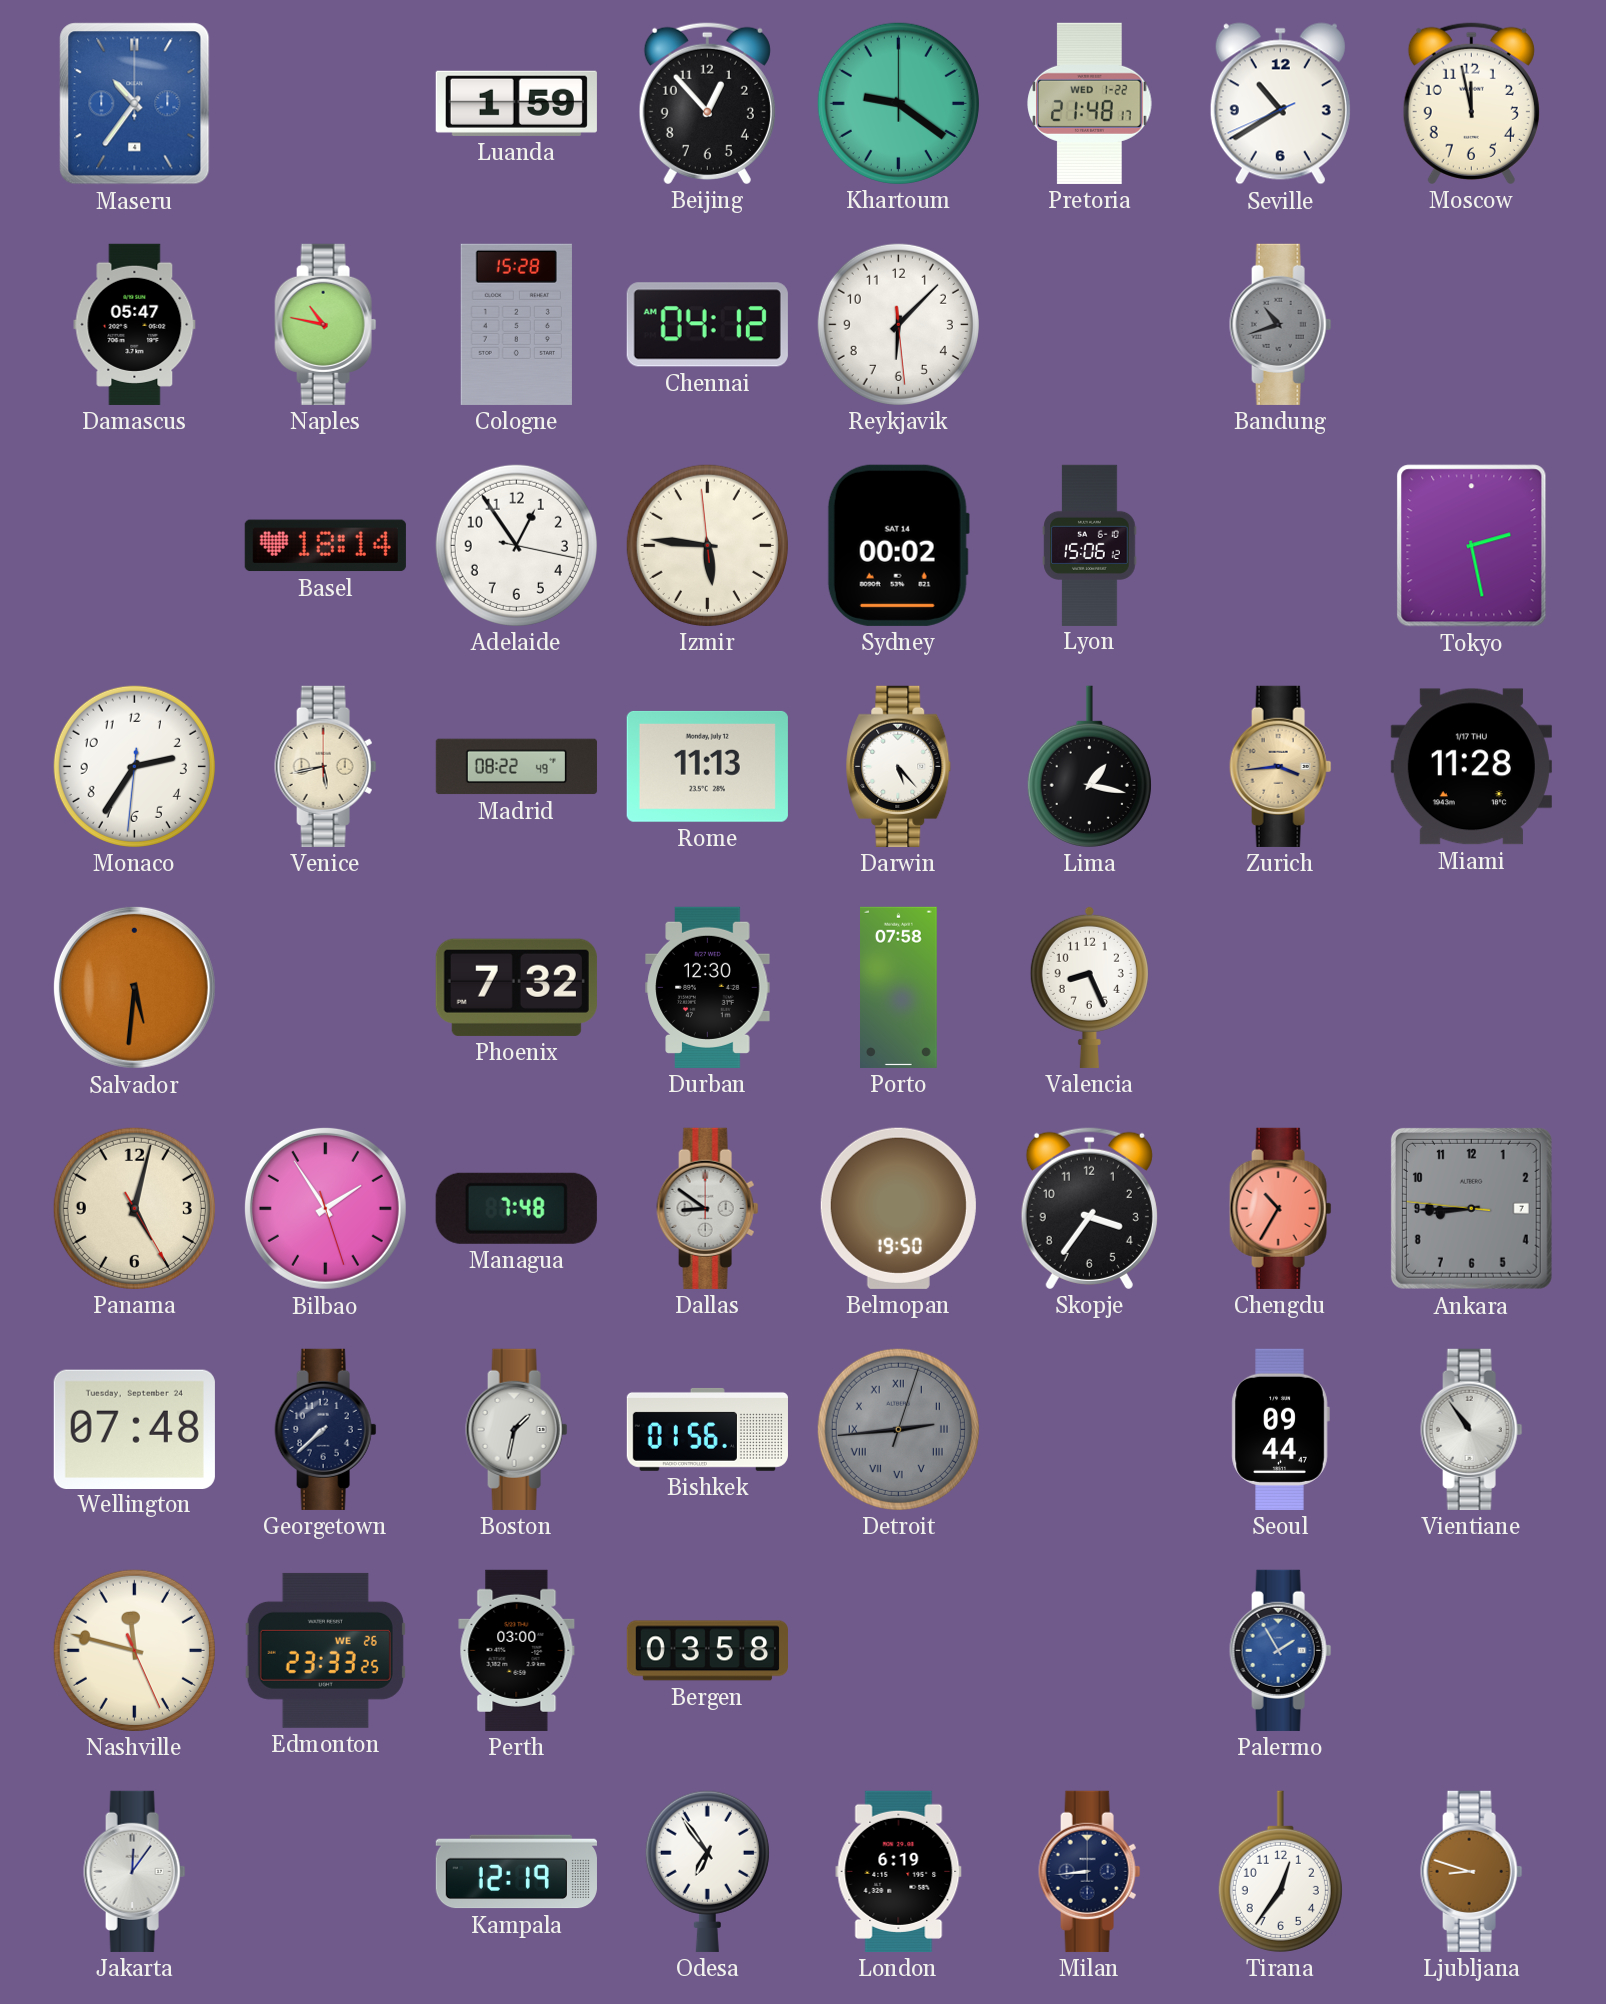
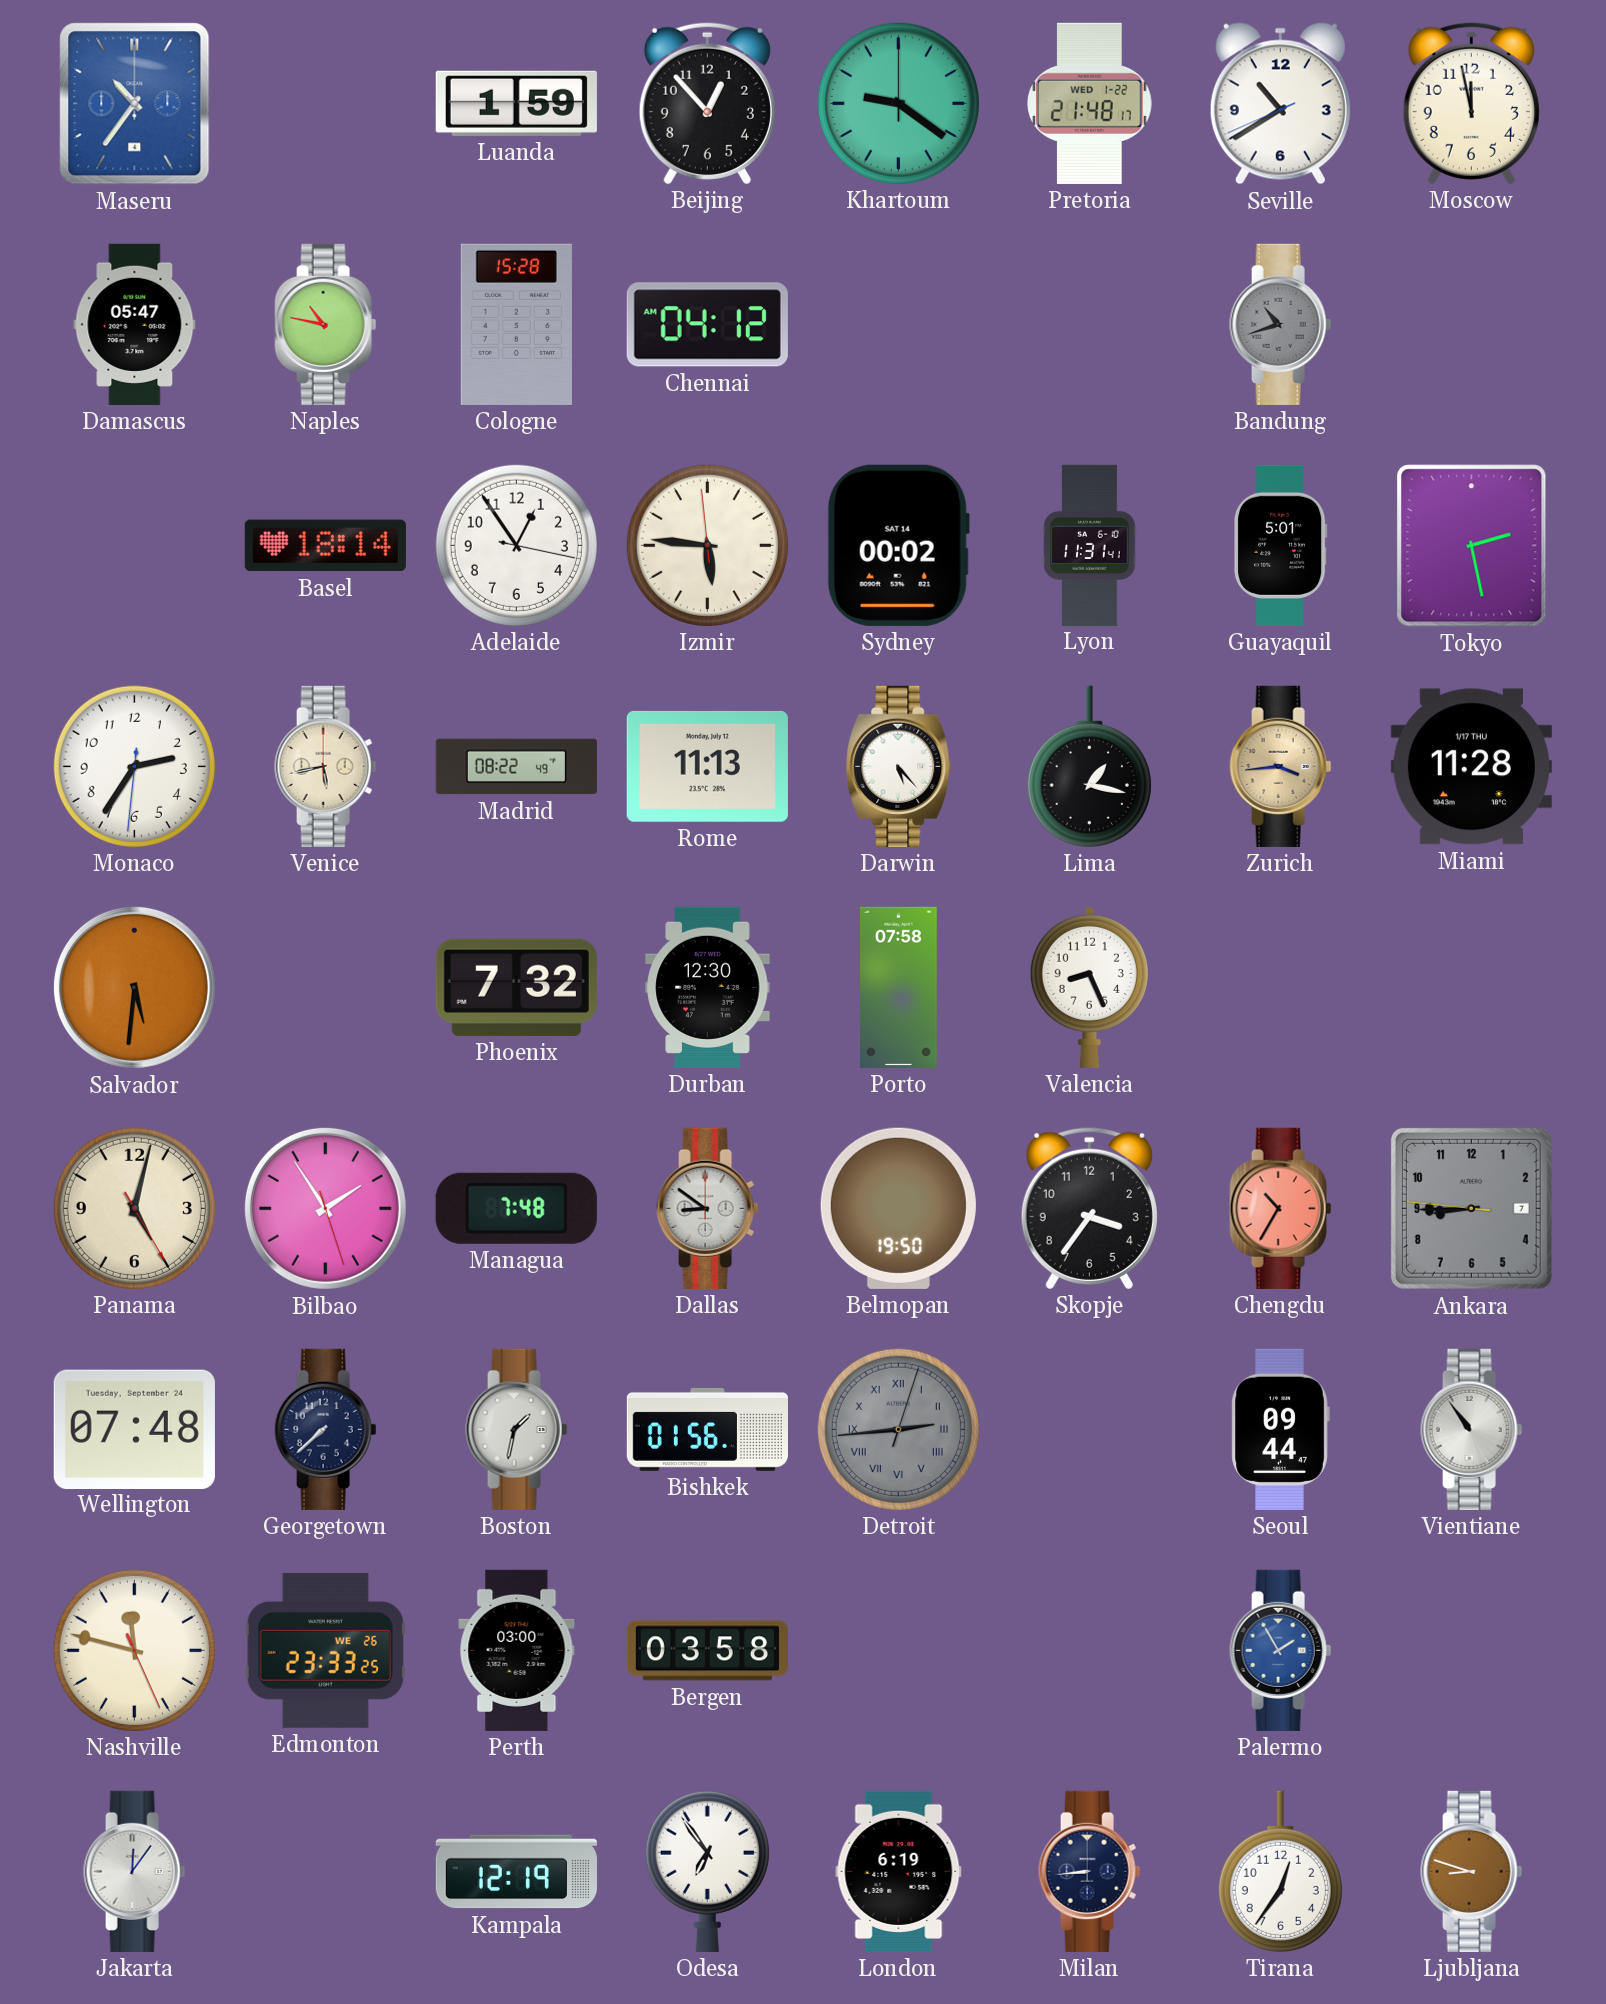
Reykjavik: 6:07 -> none
Lyon: 15:06 -> 11:31
Guayaquil: none -> 5:01
